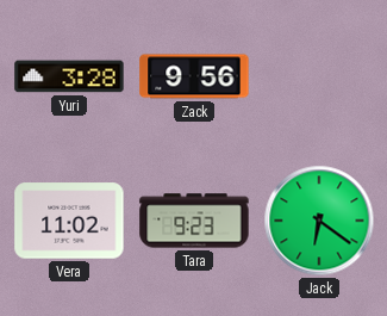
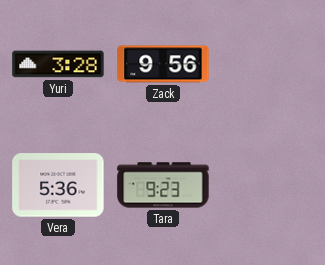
Vera: 11:02 -> 5:36
Jack: 6:21 -> none
